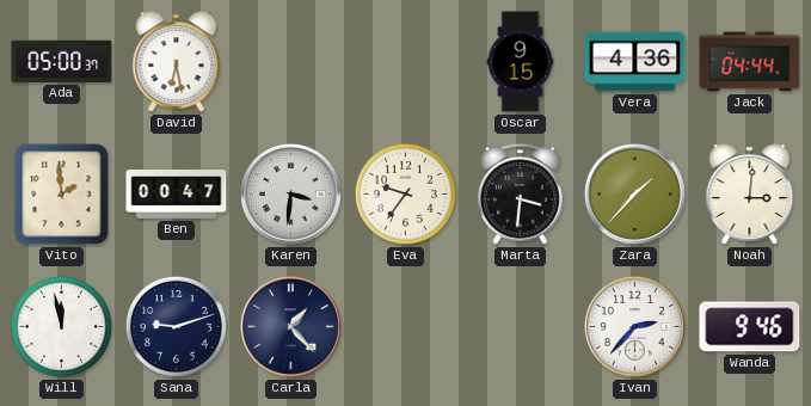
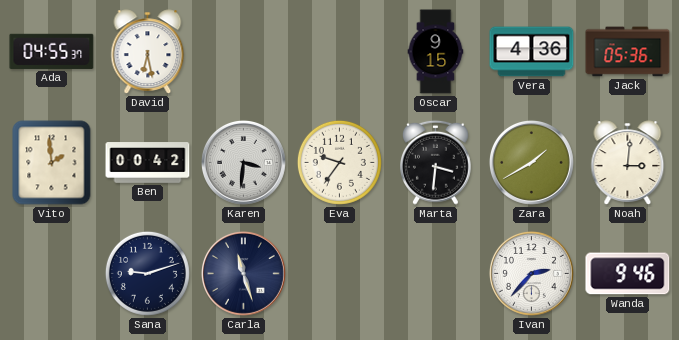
Ada: 05:00 -> 04:55
Jack: 04:44 -> 05:36
Ben: 00:47 -> 00:42
Zara: 1:37 -> 1:40
Will: 11:58 -> none
Carla: 1:23 -> 11:27
